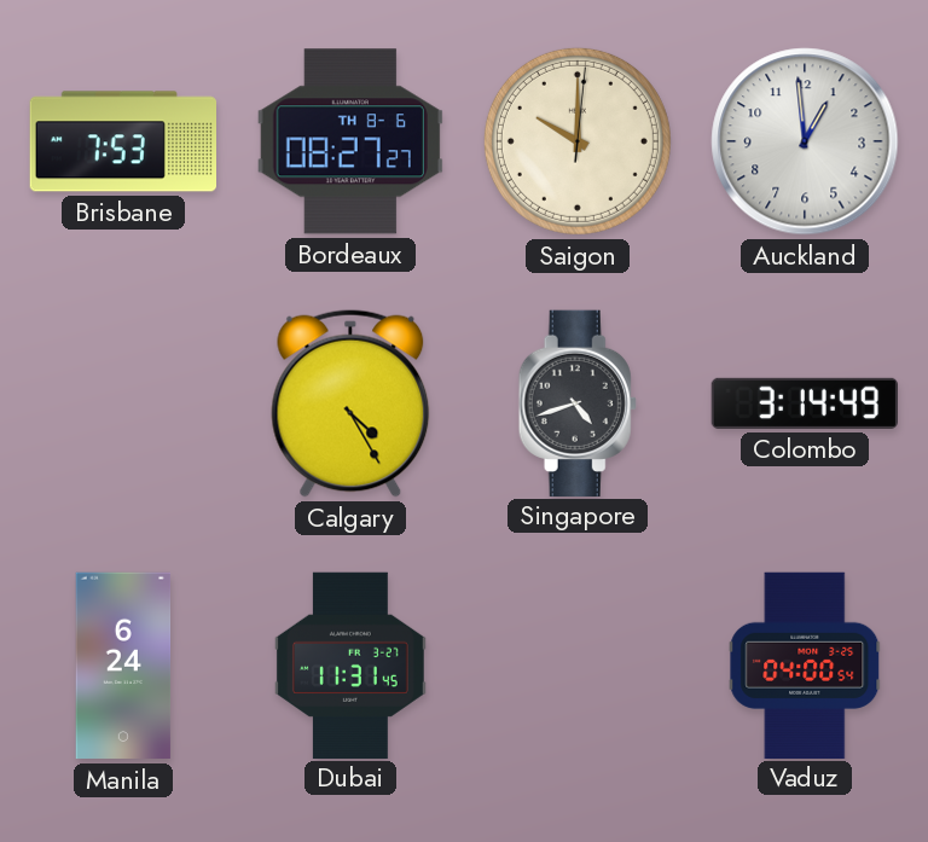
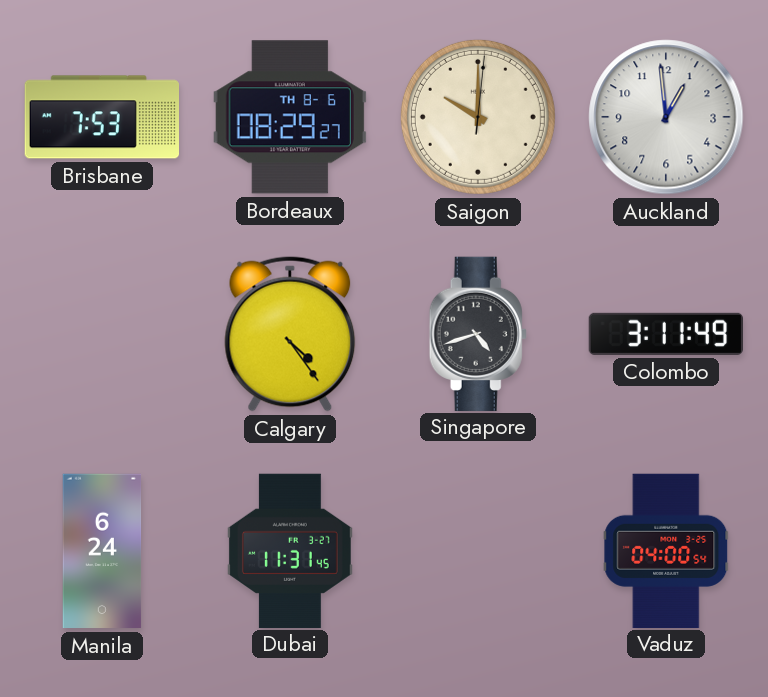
Bordeaux: 08:27 -> 08:29
Calgary: 4:25 -> 4:24
Colombo: 3:14 -> 3:11
